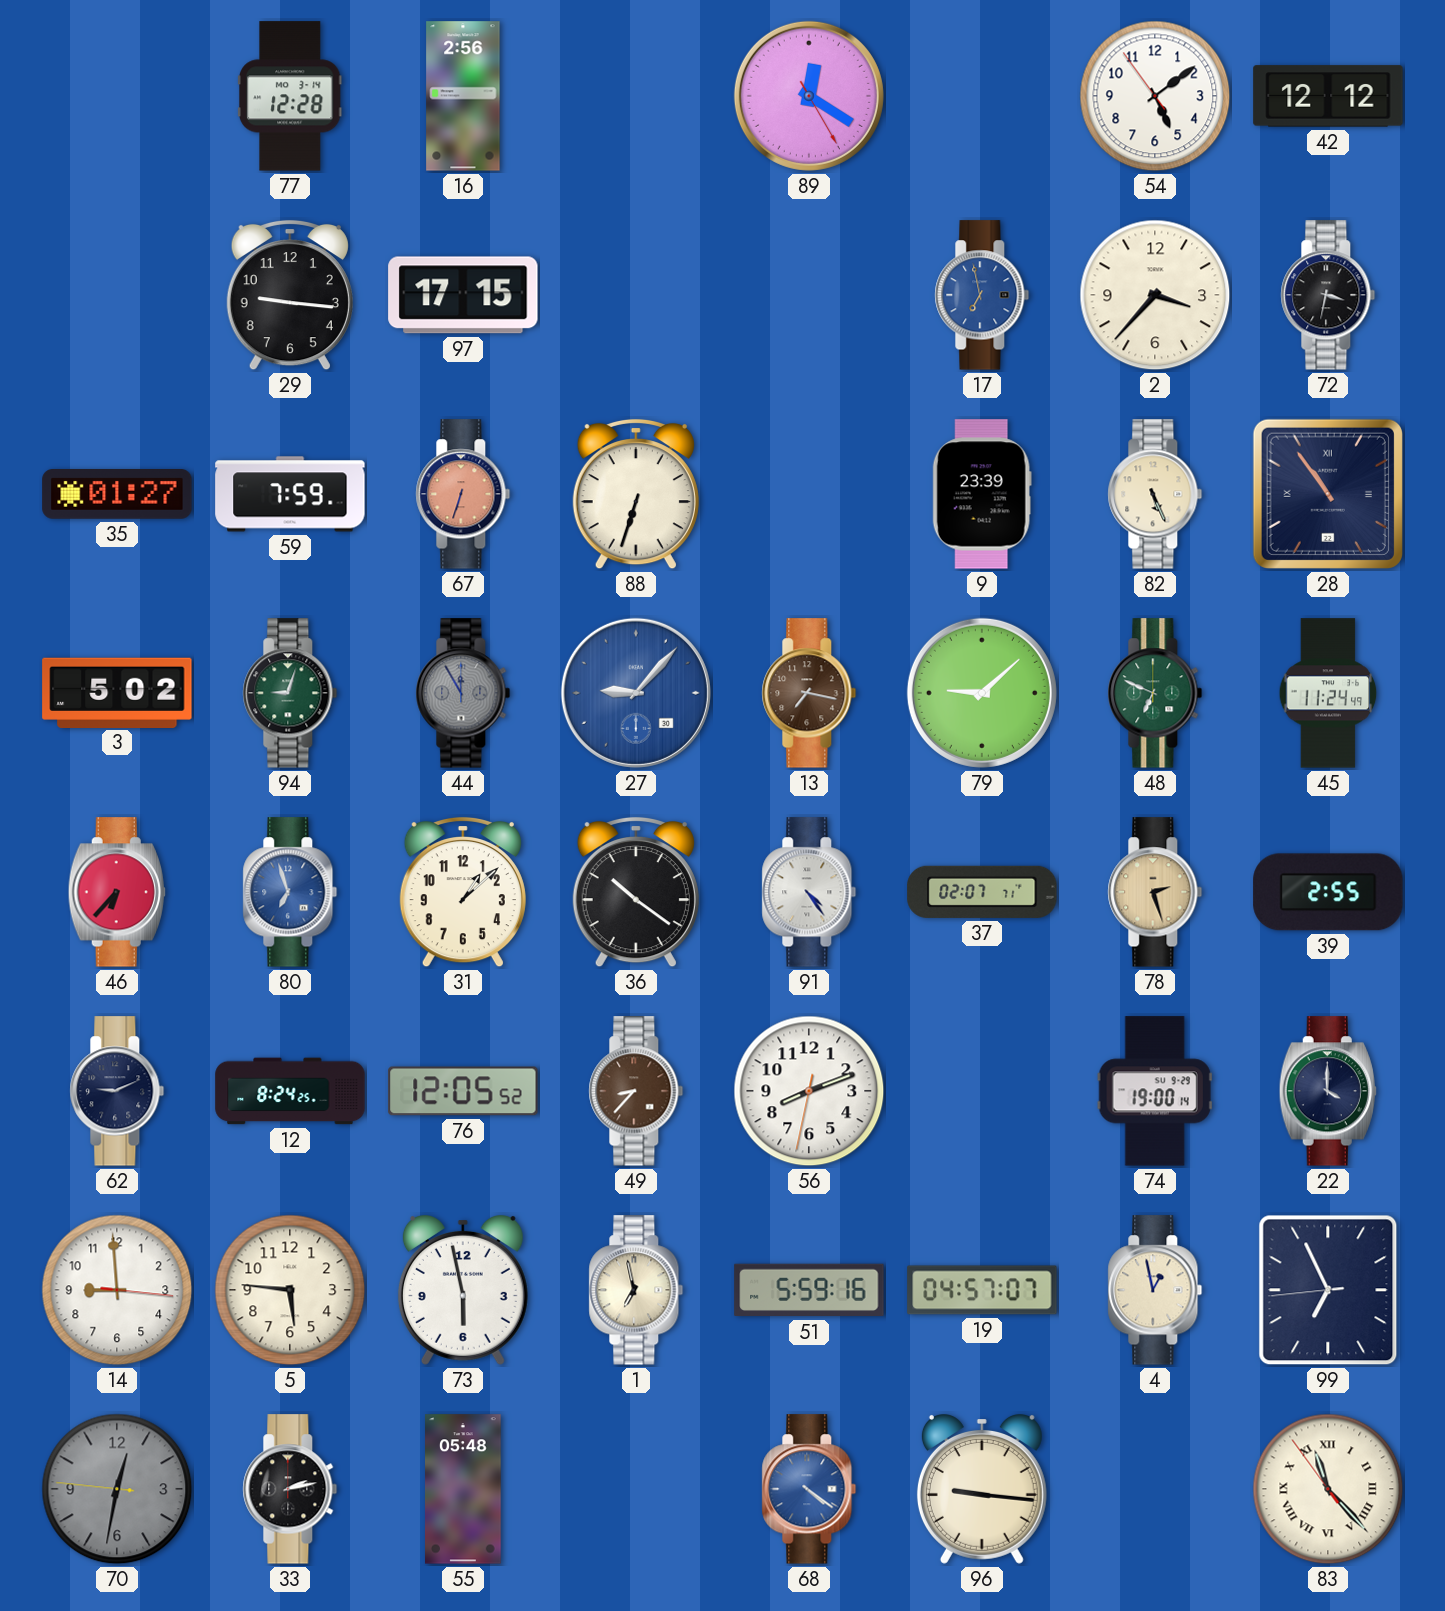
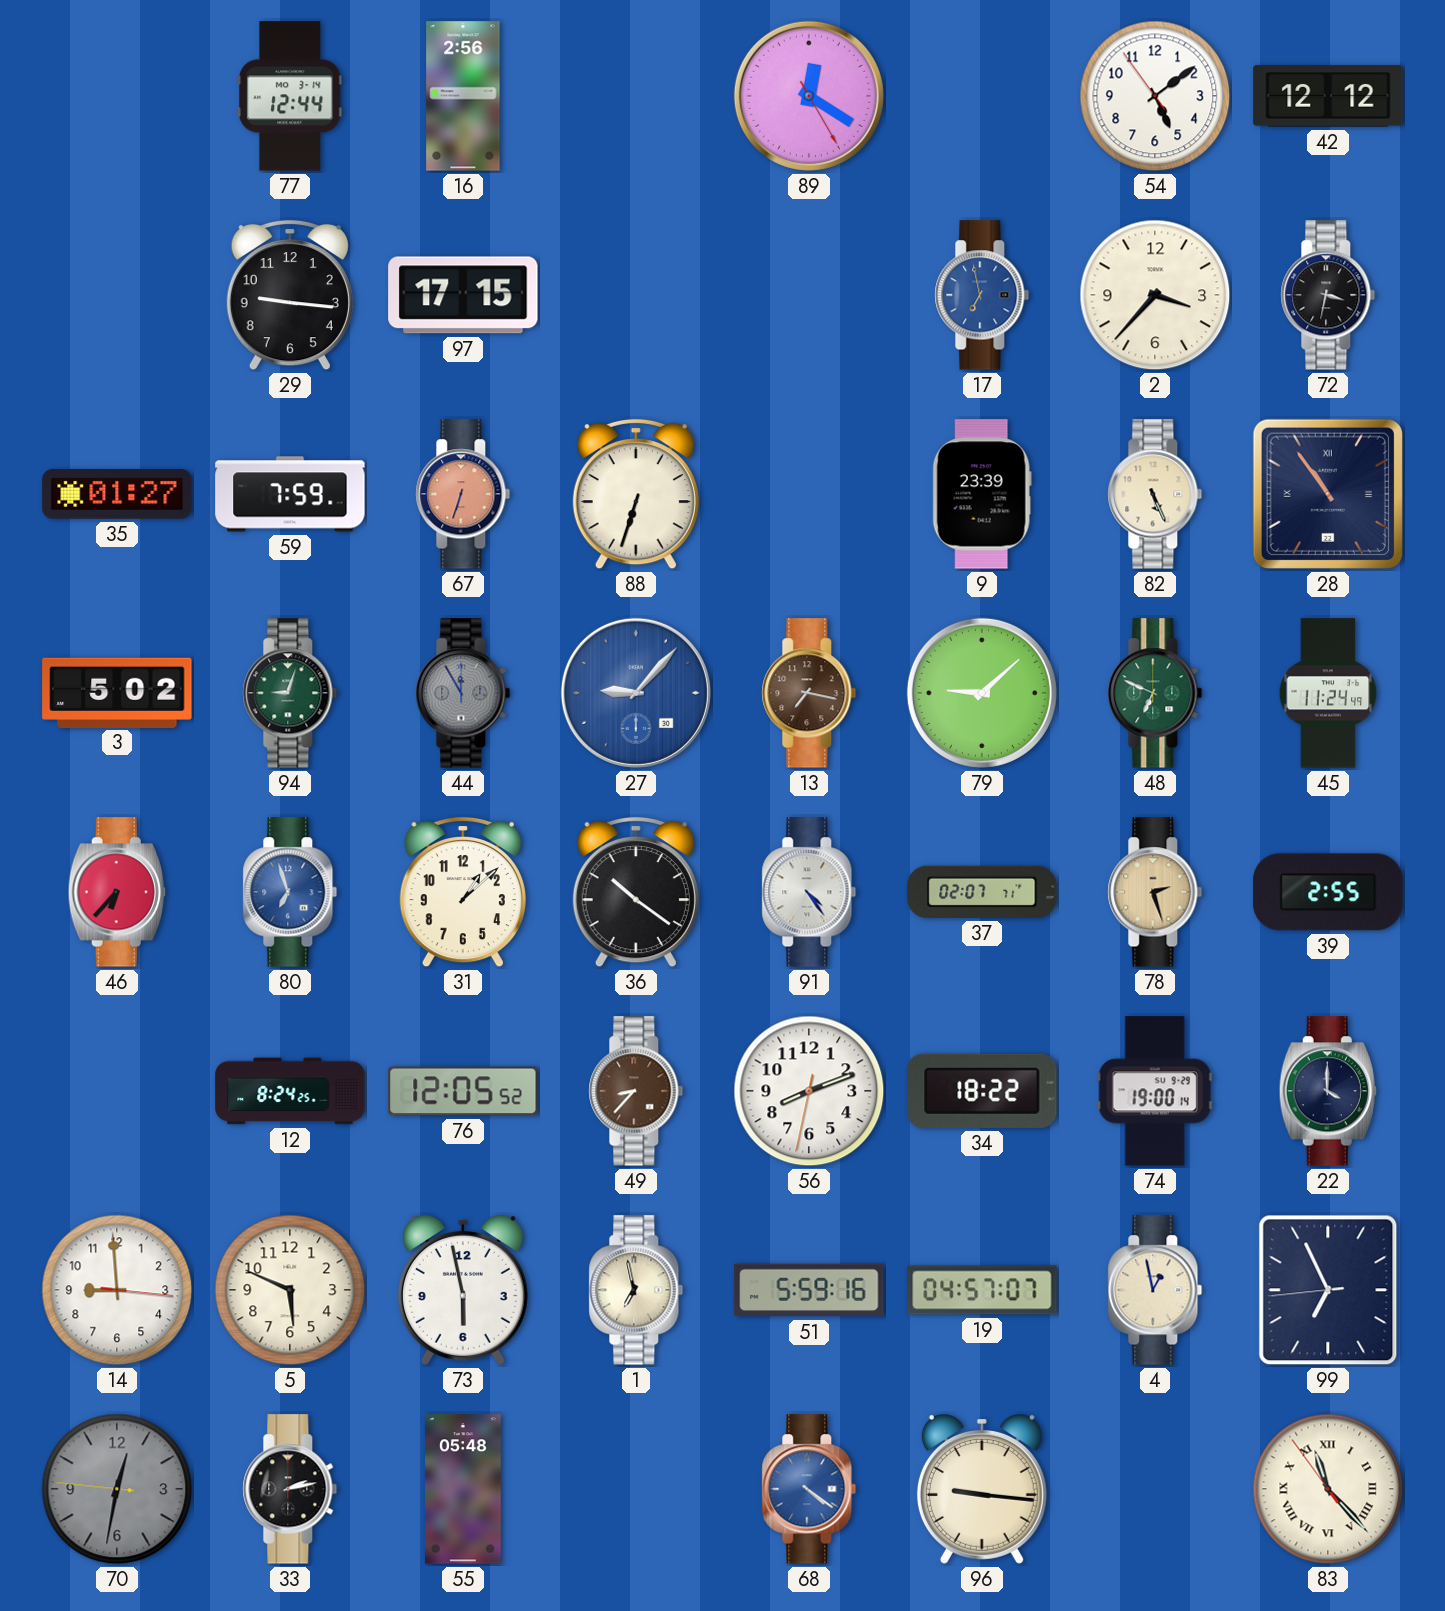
77: 12:28 -> 12:44
62: 9:11 -> none
34: none -> 18:22
5: 5:46 -> 5:49
